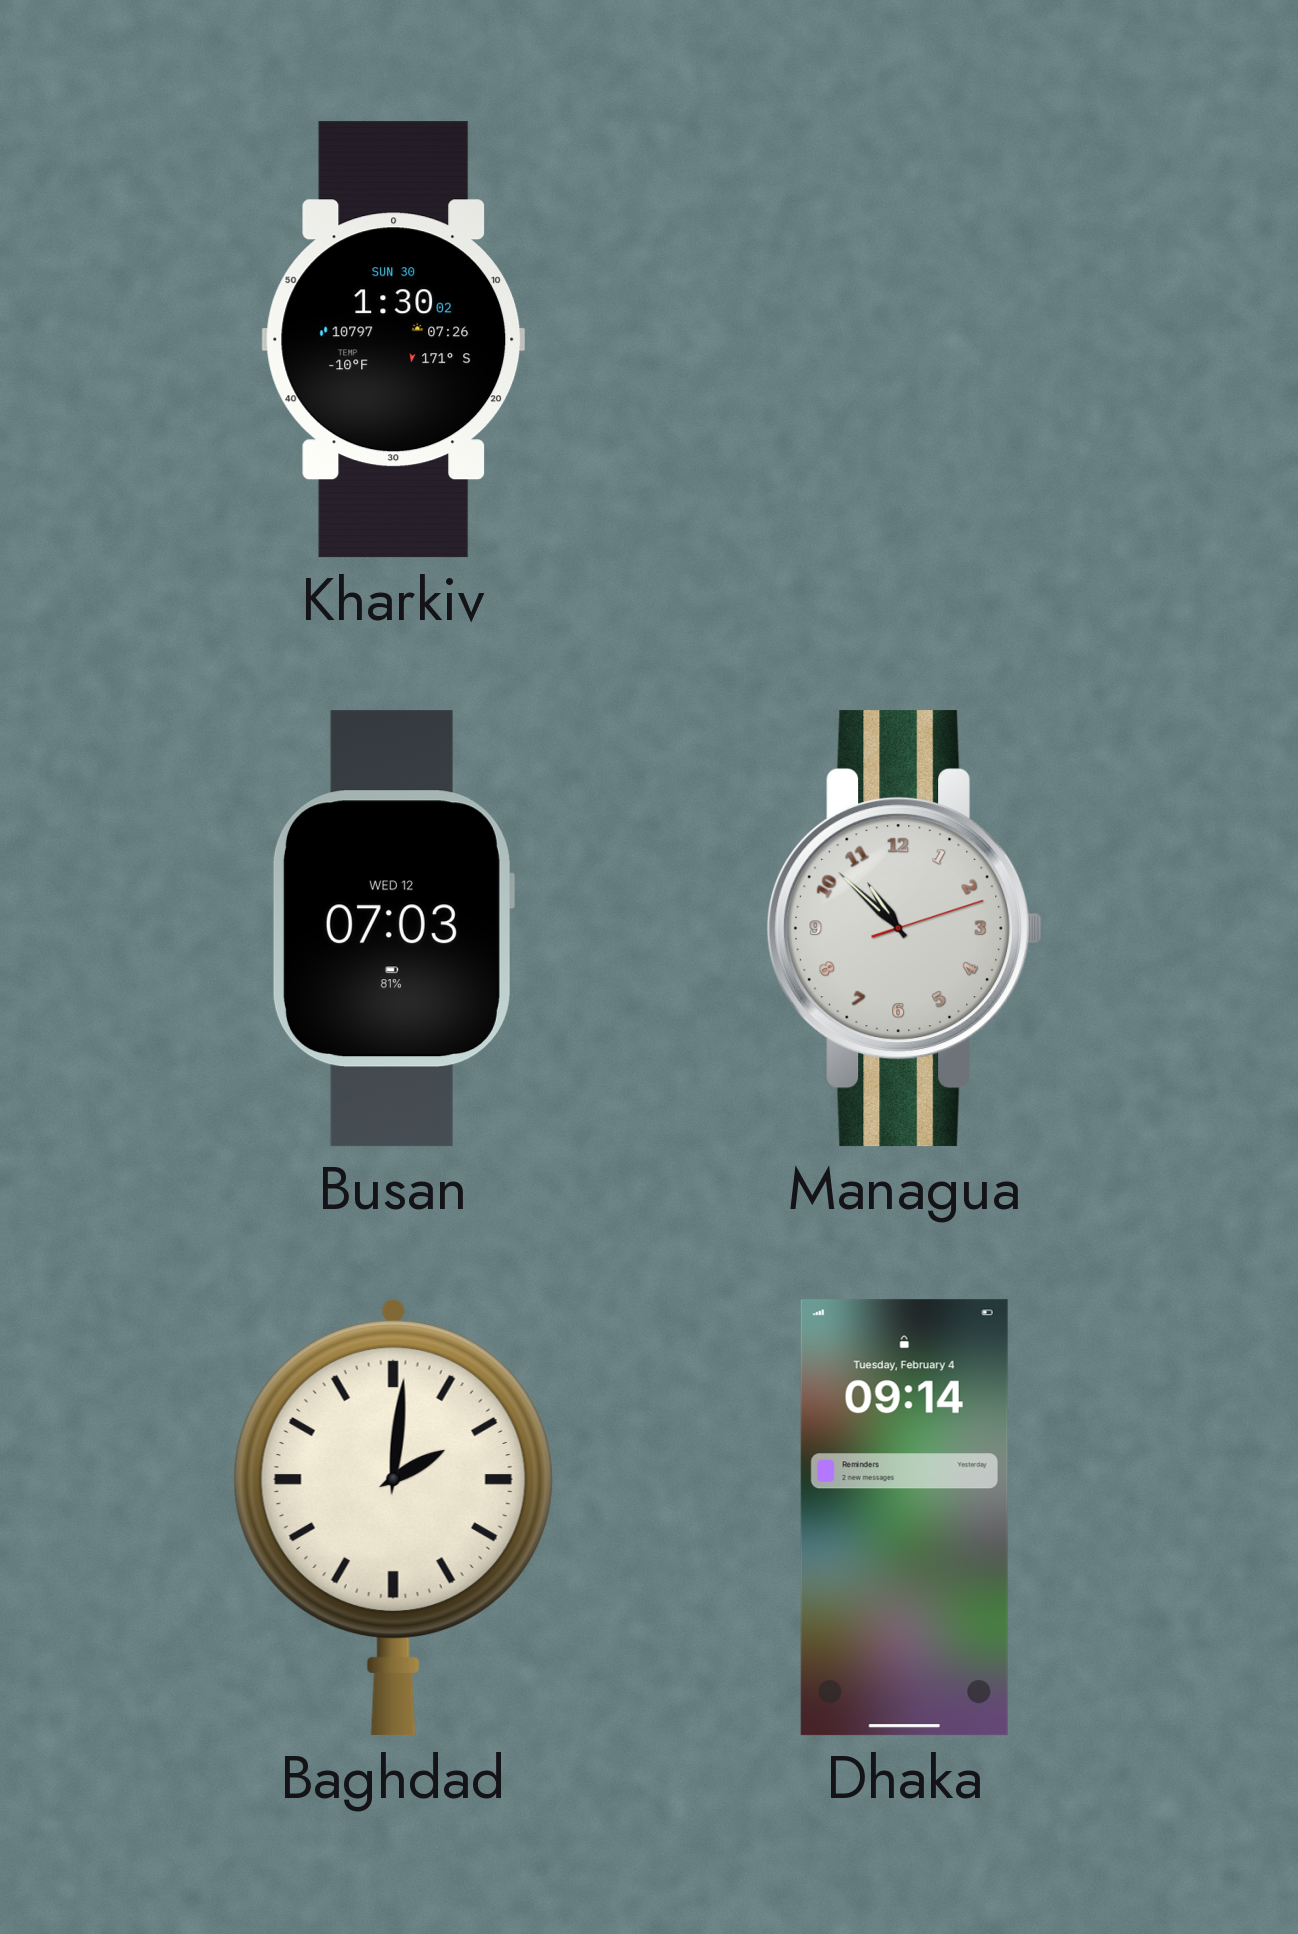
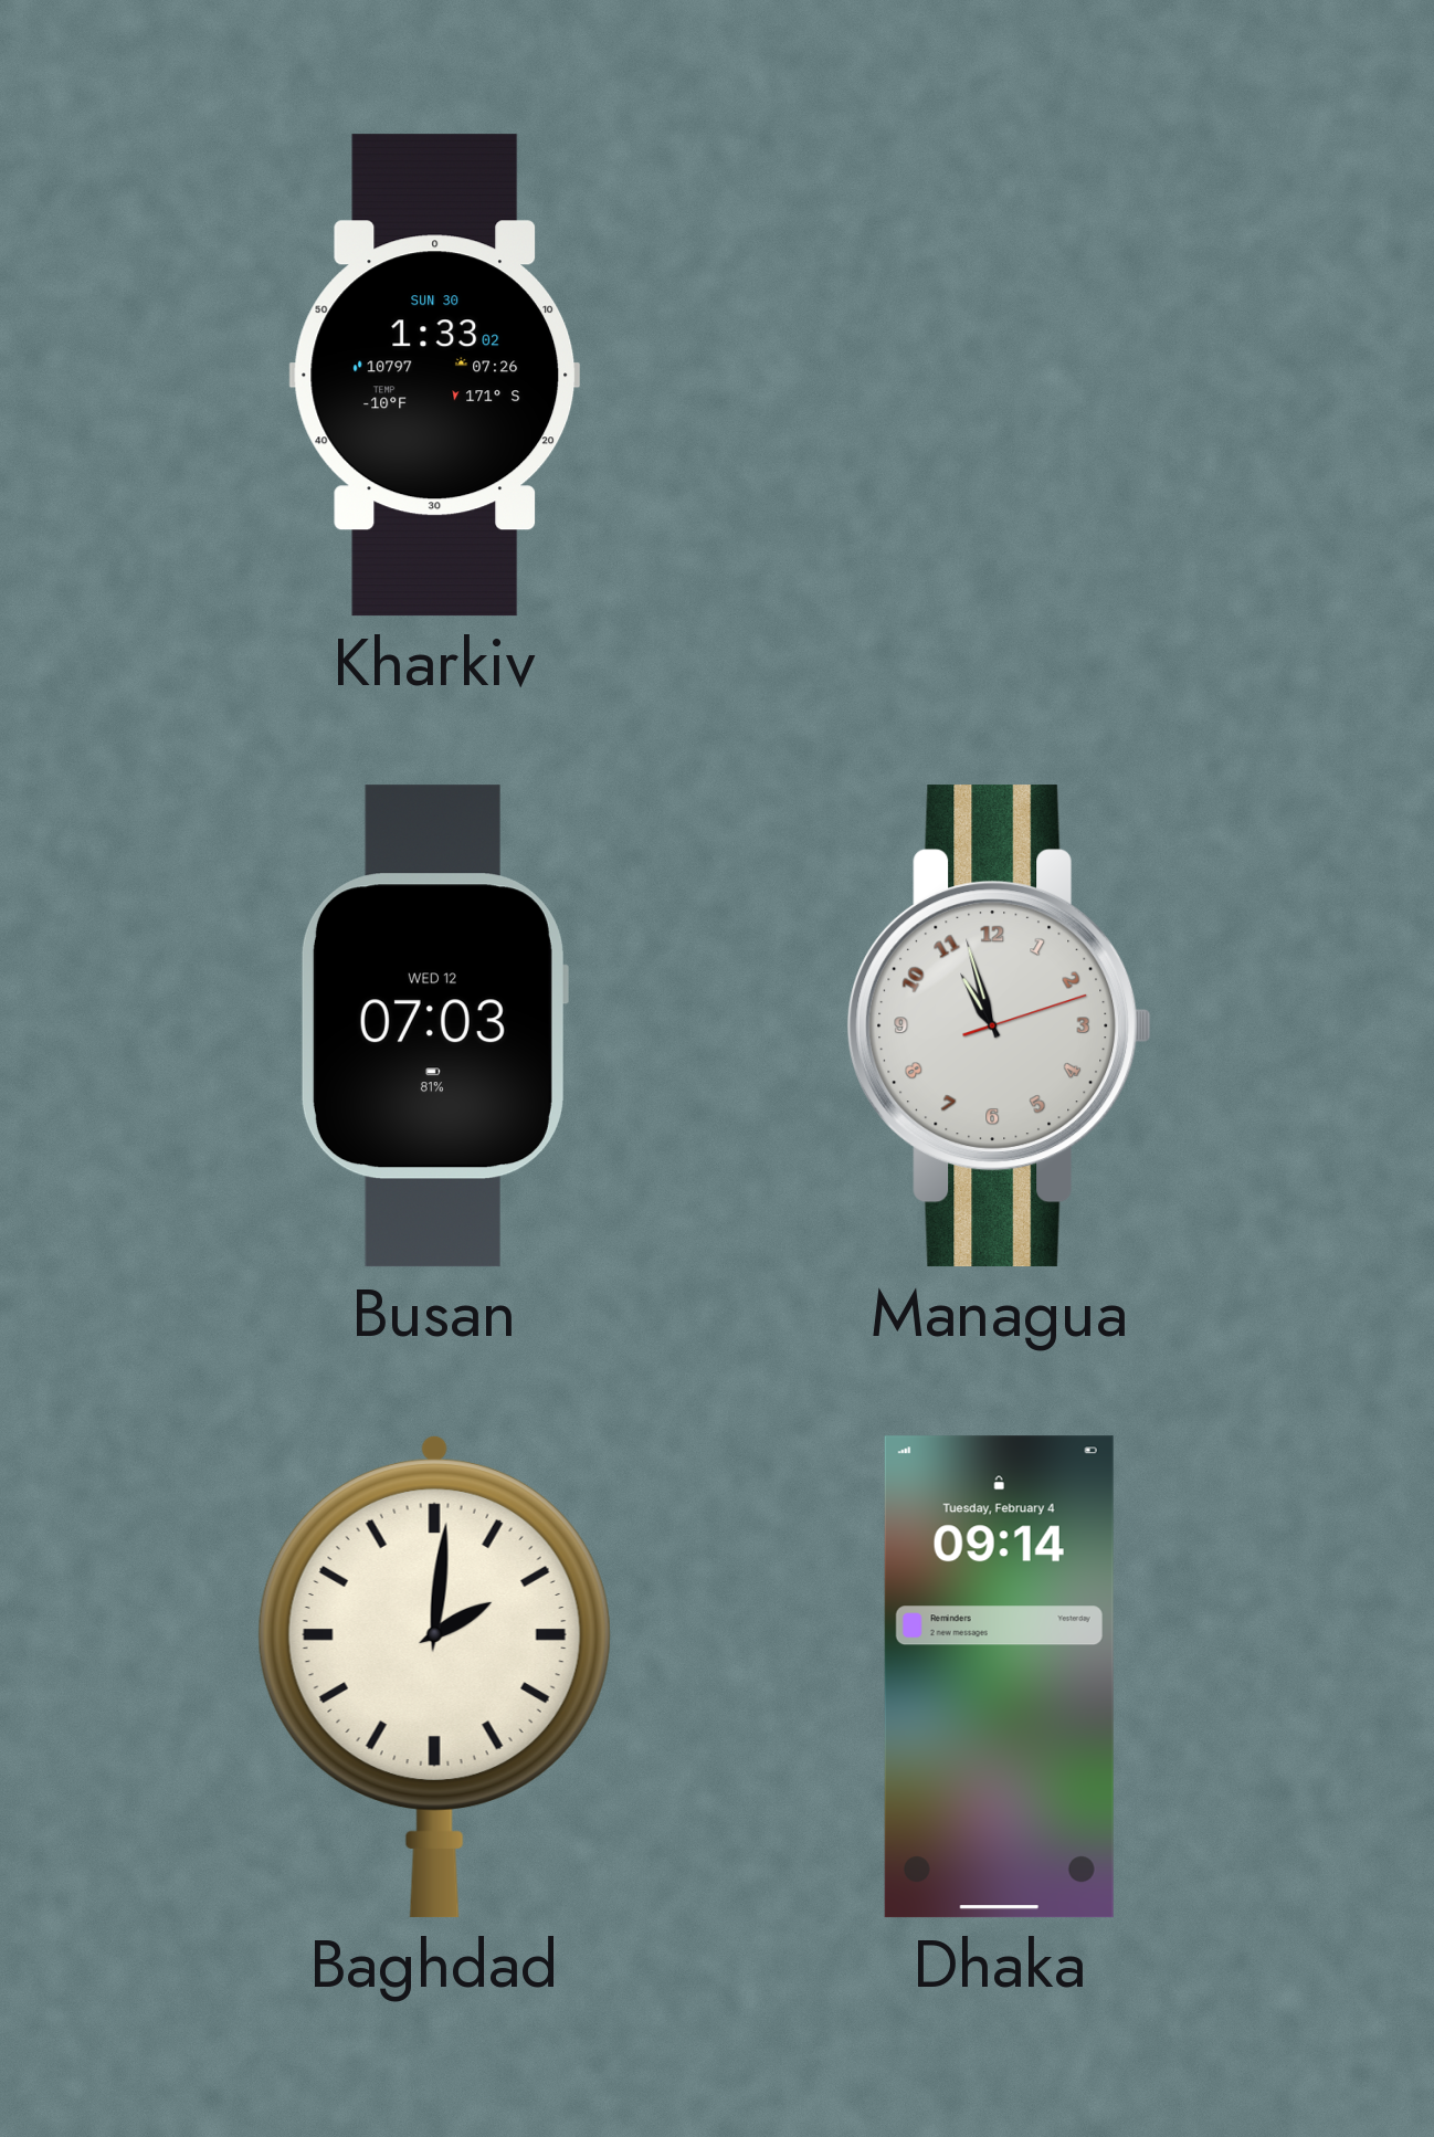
Kharkiv: 1:30 -> 1:33
Managua: 10:52 -> 10:57
